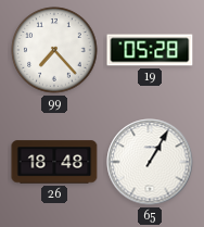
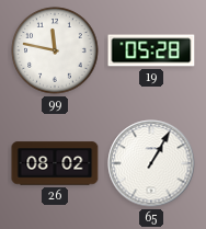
99: 7:23 -> 11:47
26: 18:48 -> 08:02
